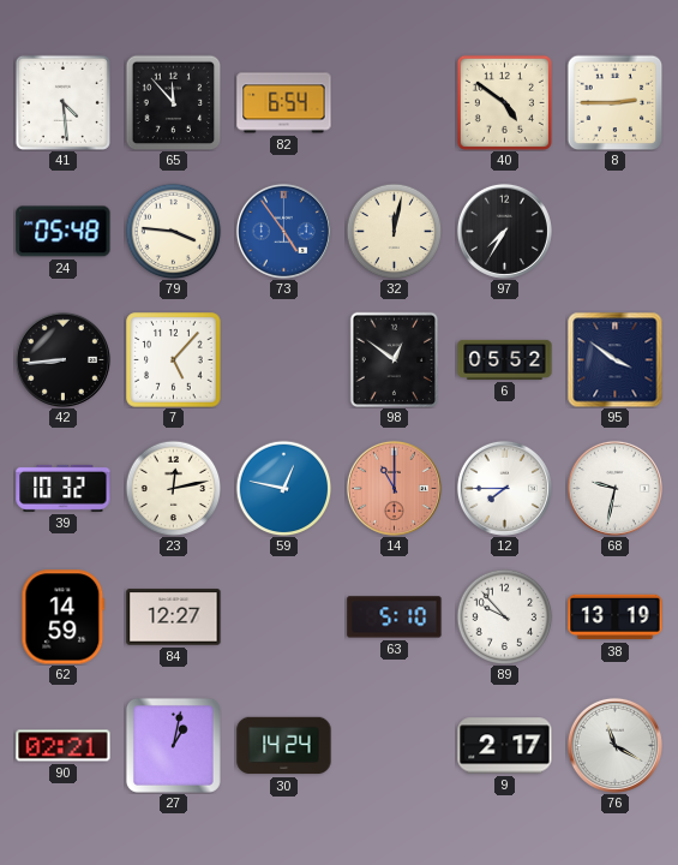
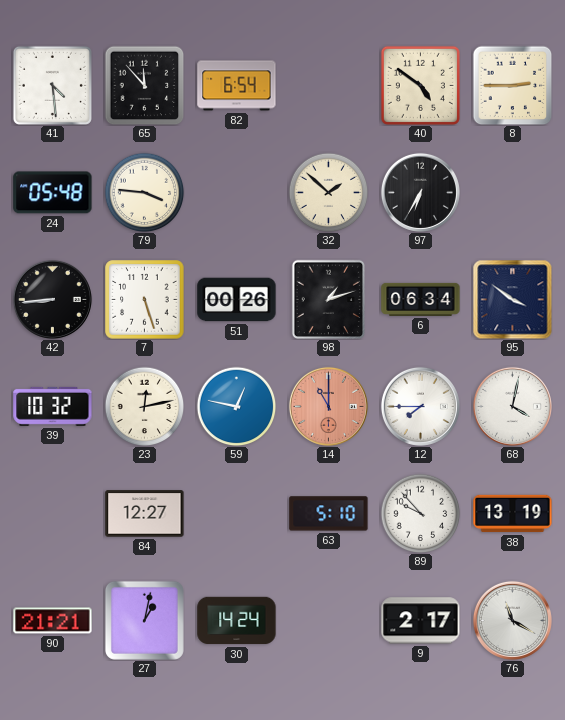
73: 4:54 -> none
32: 12:02 -> 1:52
97: 7:35 -> 6:35
7: 5:07 -> 5:27
51: none -> 00:26
98: 12:51 -> 1:12
6: 05:52 -> 06:34
68: 9:32 -> 4:02
62: 14:59 -> none
90: 02:21 -> 21:21
